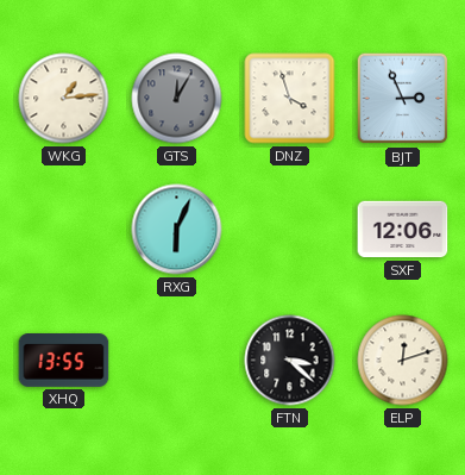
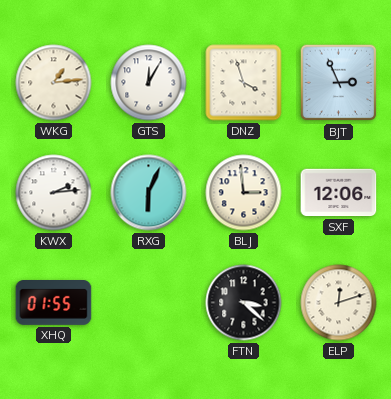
GTS dial: grey -> white
KWX: none -> 2:14
BLJ: none -> 2:59
XHQ: 13:55 -> 01:55
